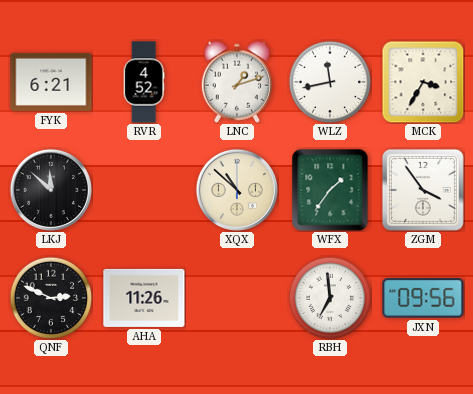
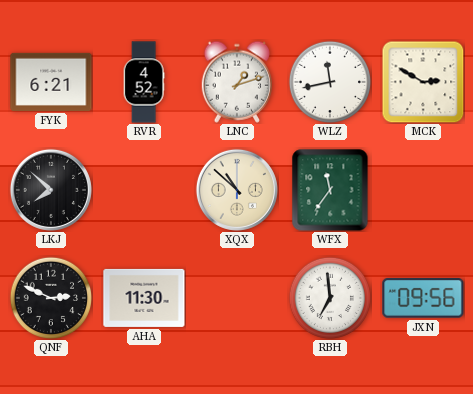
MCK: 3:35 -> 2:50
LKJ: 11:52 -> 7:52
WFX: 1:36 -> 11:36
ZGM: 3:54 -> none
AHA: 11:26 -> 11:30
